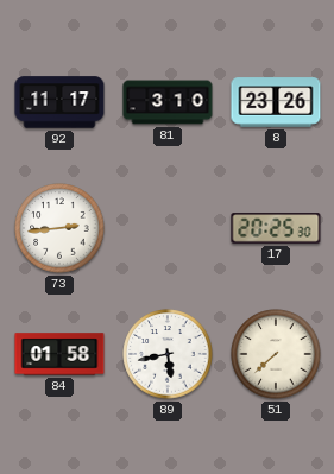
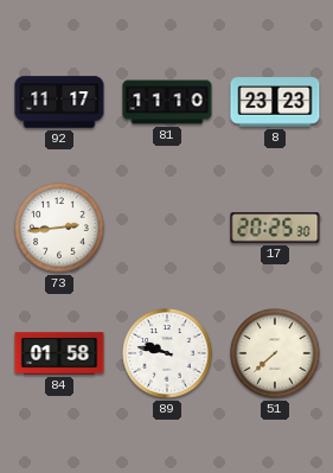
81: 3:10 -> 11:10
8: 23:26 -> 23:23
89: 5:43 -> 9:47
